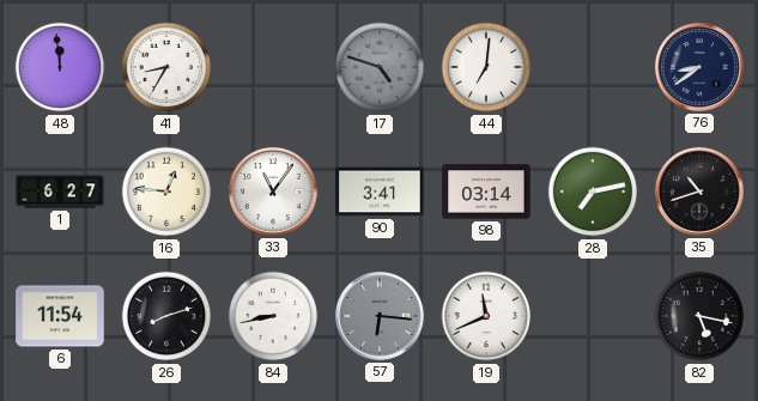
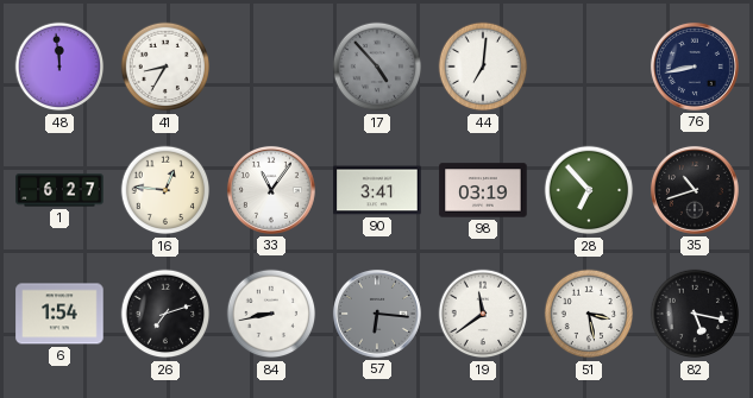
17: 4:48 -> 4:53
76: 8:39 -> 8:43
98: 03:14 -> 03:19
28: 7:13 -> 6:53
6: 11:54 -> 1:54
26: 8:12 -> 7:12
19: 11:41 -> 11:39
51: none -> 3:28
